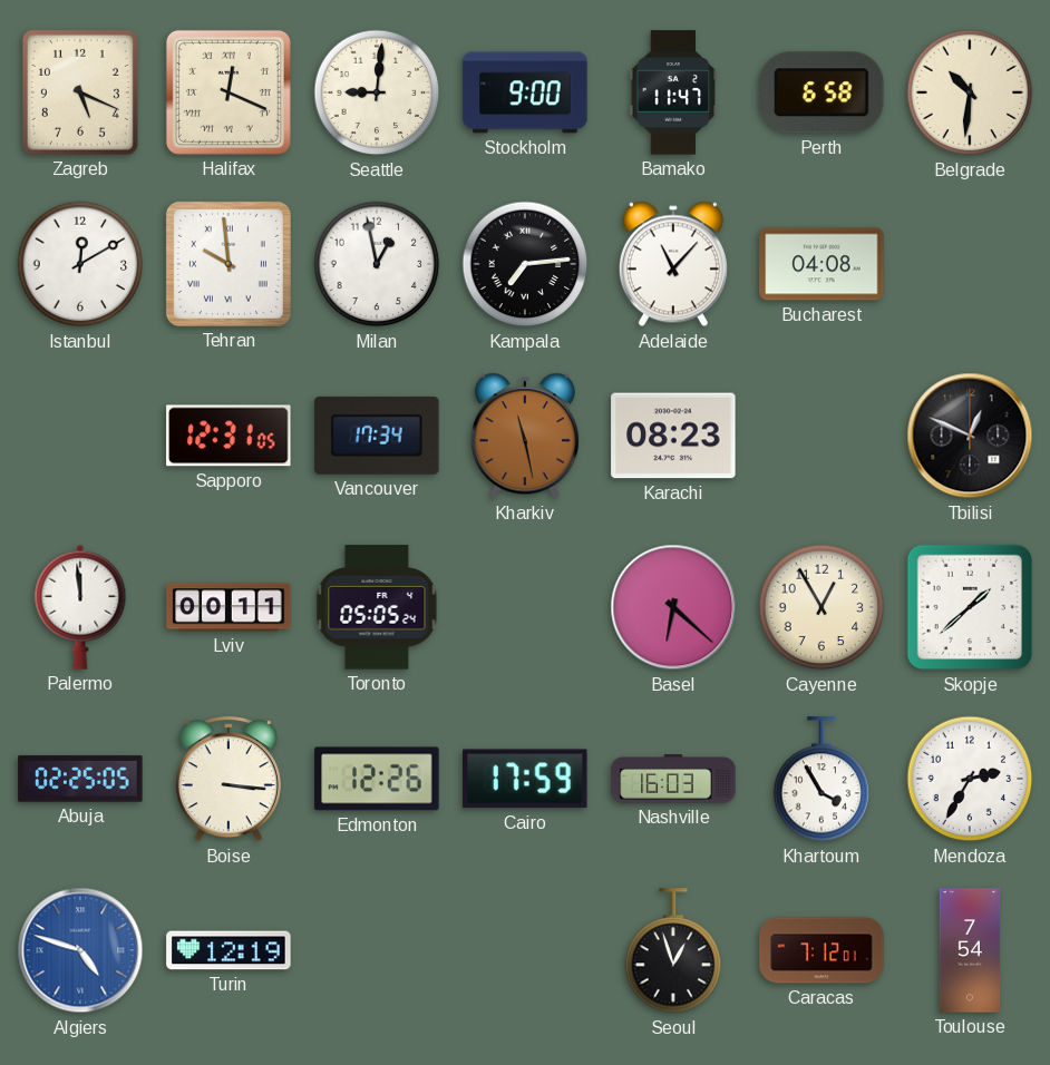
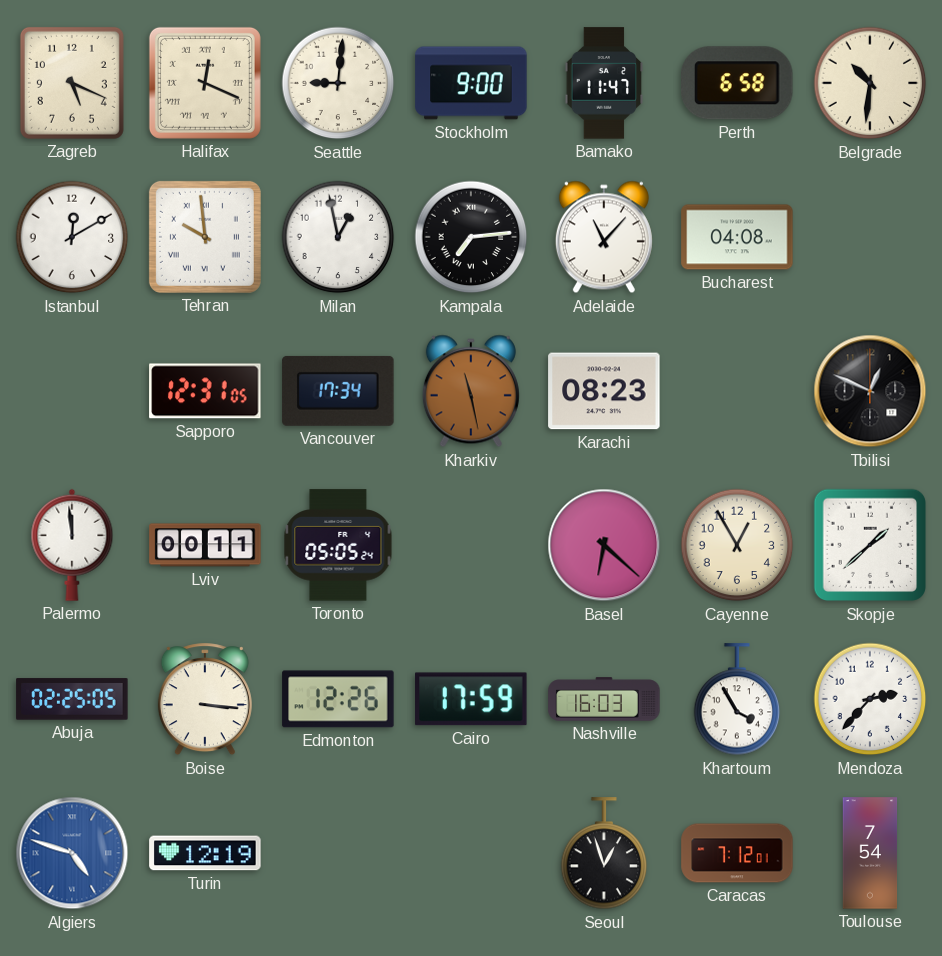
Mendoza: 2:35 -> 2:37
